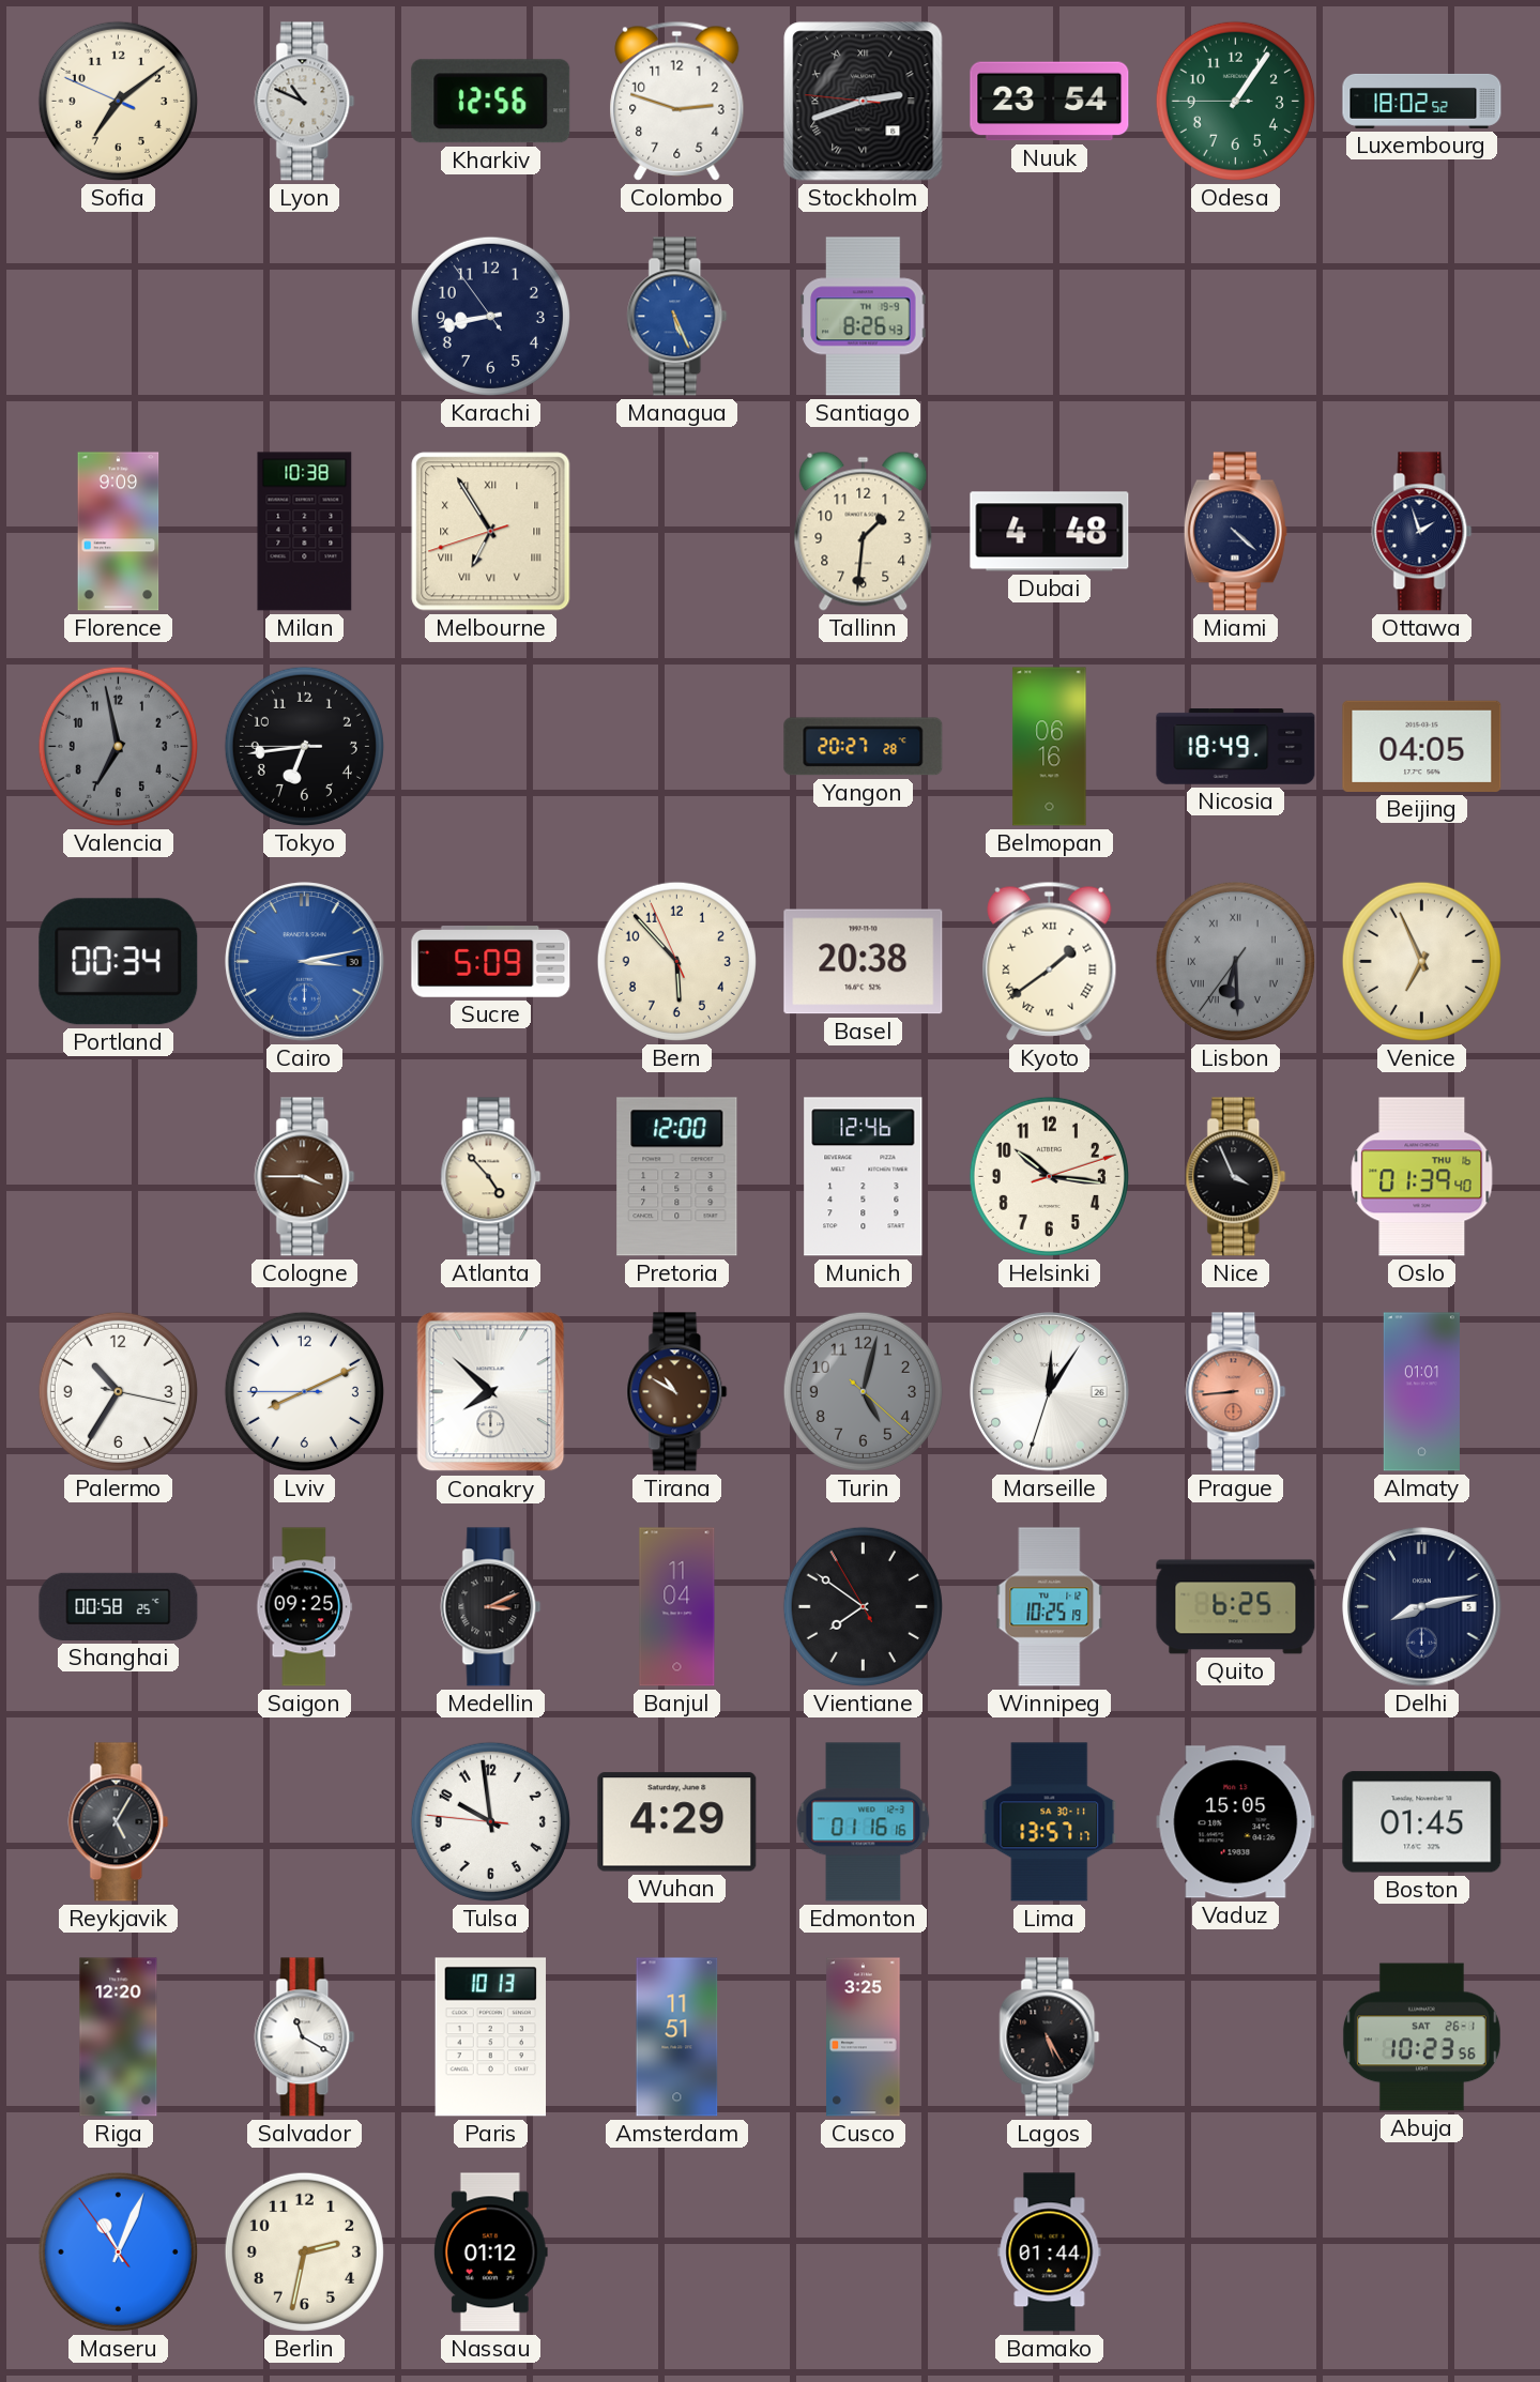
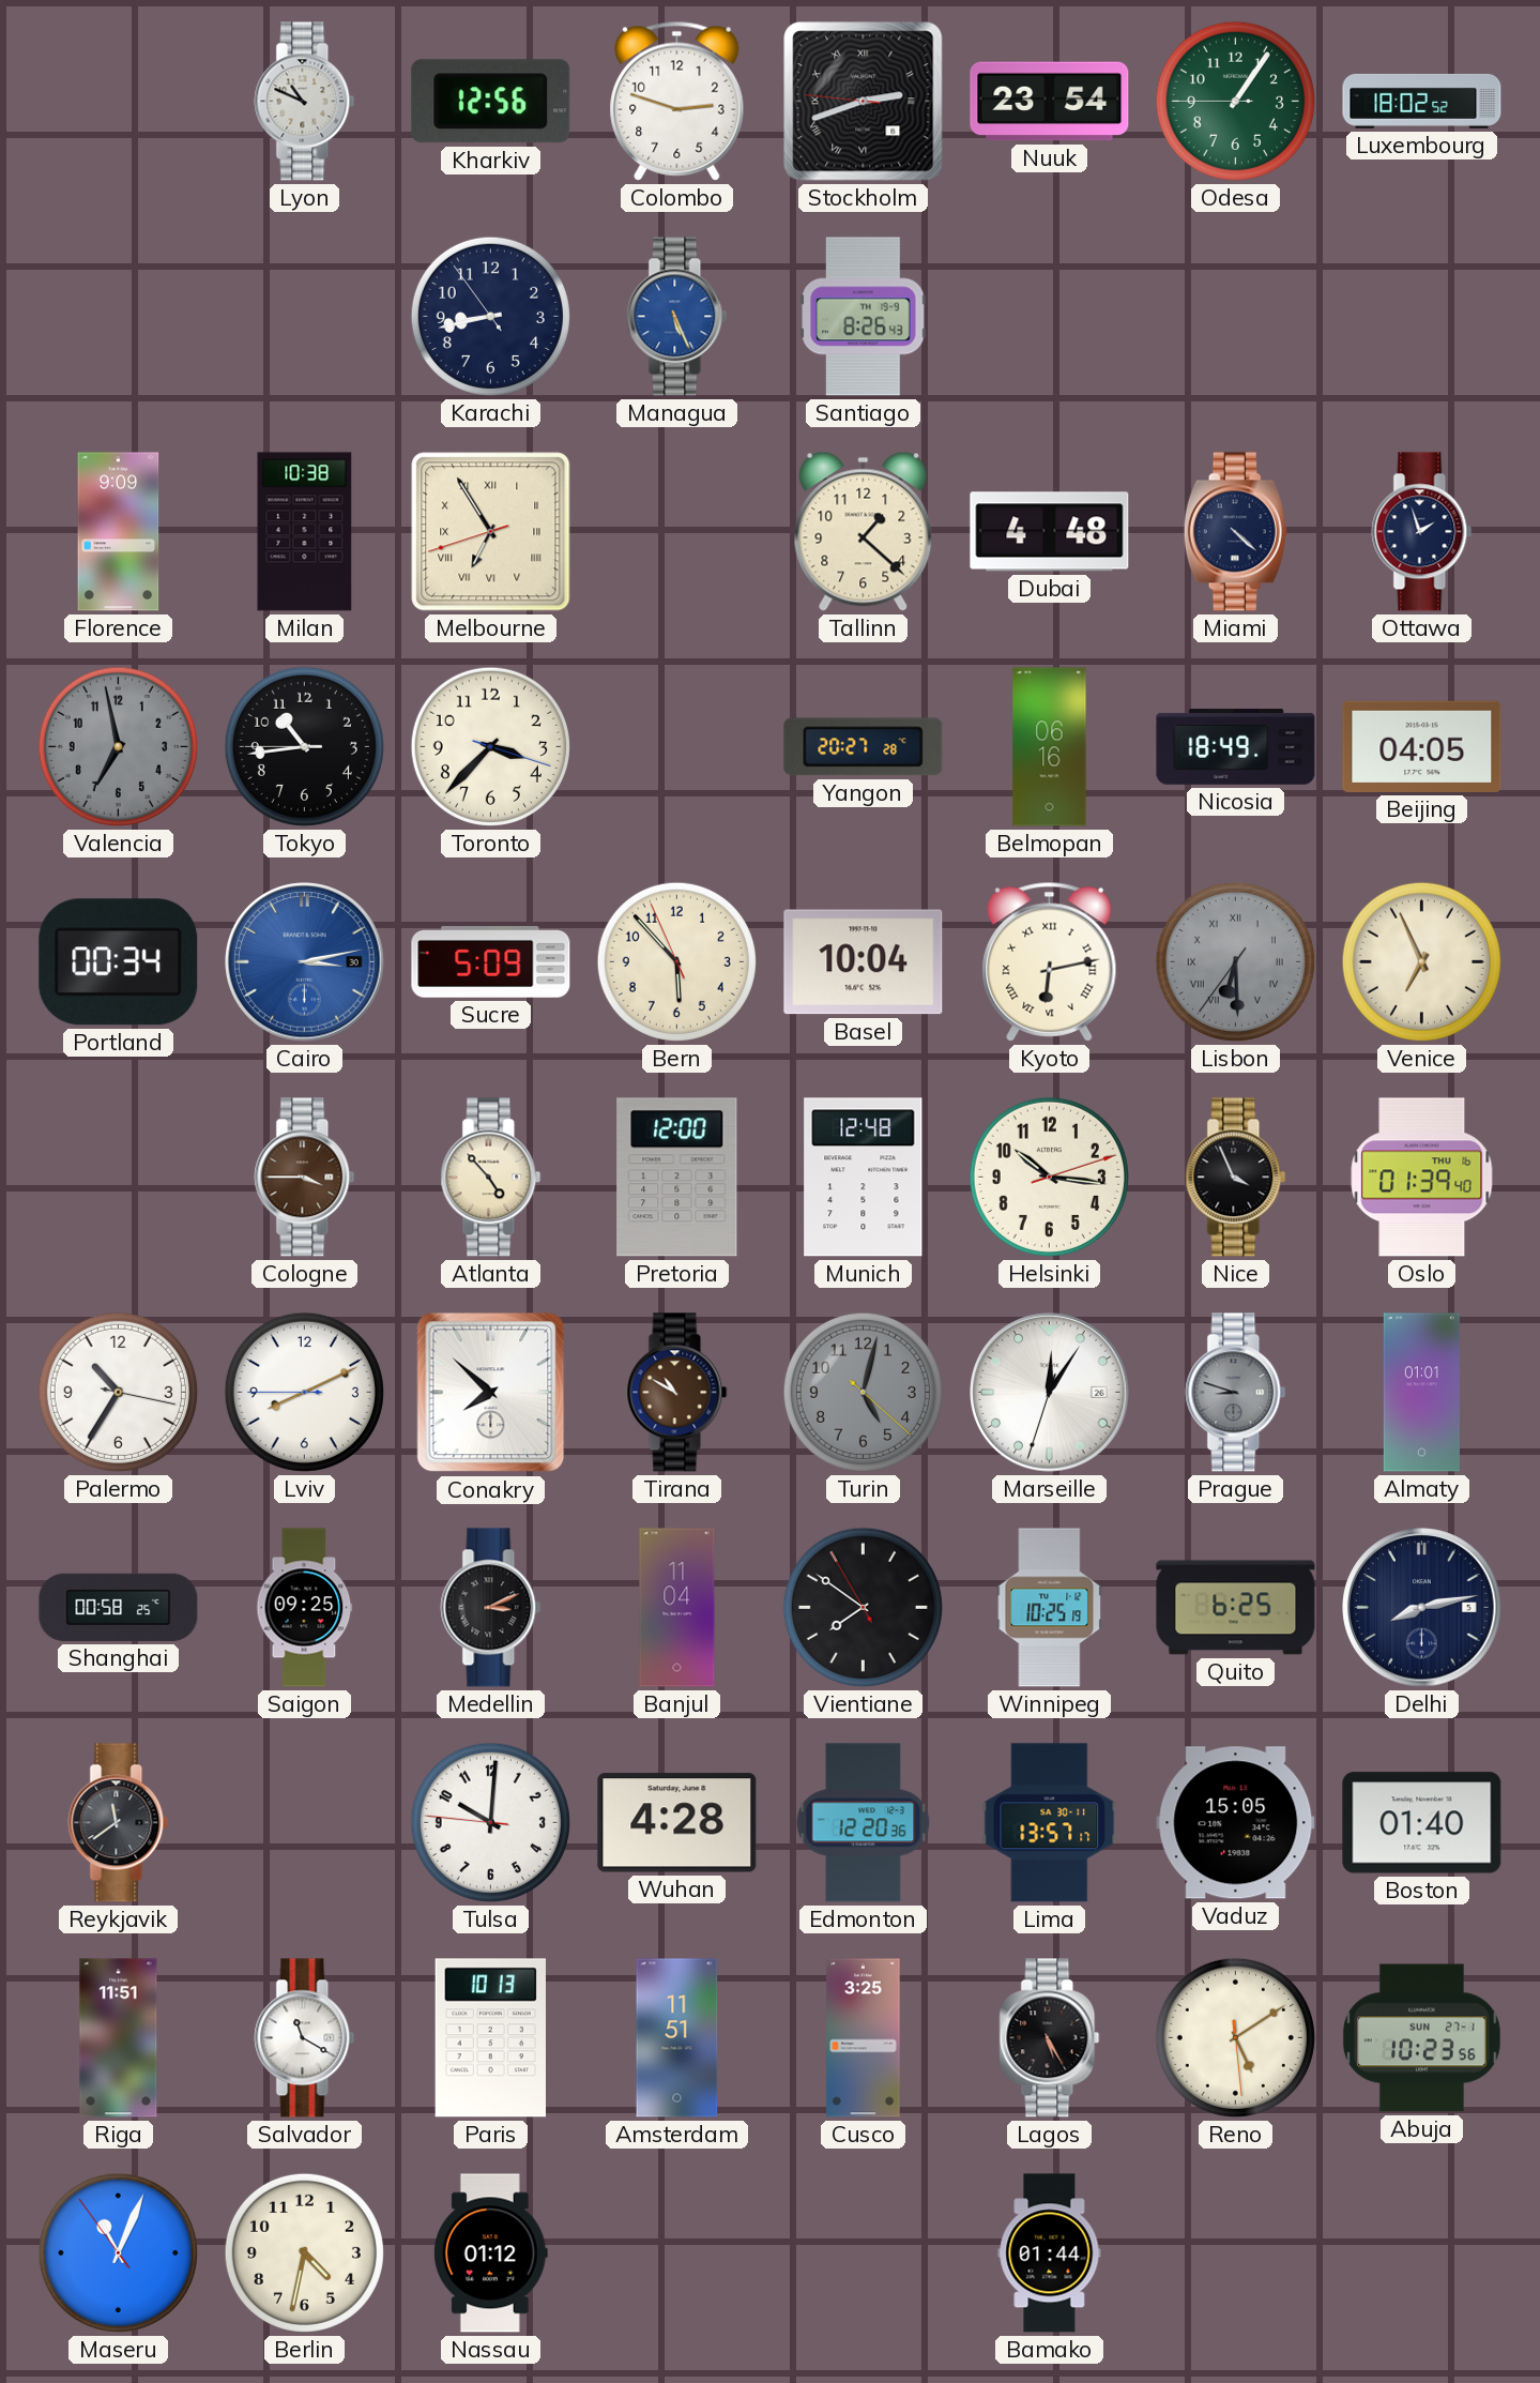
Sofia: 7:08 -> none
Tallinn: 1:31 -> 1:22
Tokyo: 6:43 -> 10:43
Toronto: none -> 3:37
Basel: 20:38 -> 10:04
Kyoto: 1:39 -> 6:13
Munich: 12:46 -> 12:48
Prague: 8:44 -> 8:48
Prague dial: salmon -> grey
Reykjavik: 5:05 -> 11:39
Tulsa: 9:58 -> 10:00
Wuhan: 4:29 -> 4:28
Edmonton: 01:16 -> 12:20
Boston: 01:45 -> 01:40
Riga: 12:20 -> 11:51
Reno: none -> 5:09
Abuja date: SAT 26-1 -> SUN 27-1
Berlin: 2:32 -> 4:32
